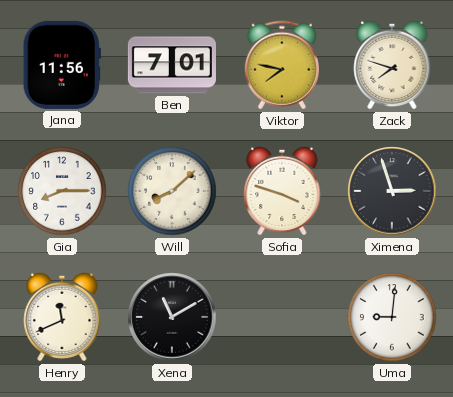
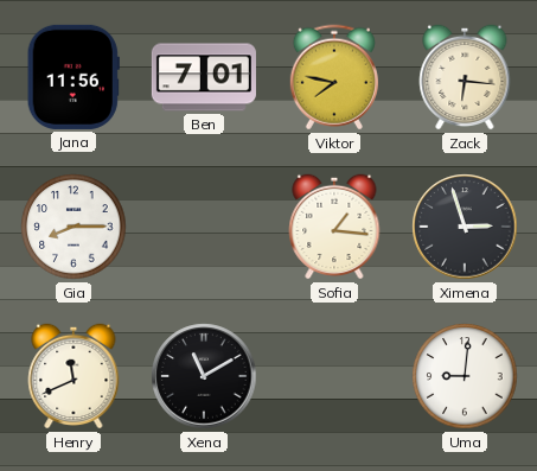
Zack: 7:48 -> 6:16
Will: 8:08 -> none
Sofia: 3:48 -> 1:16
